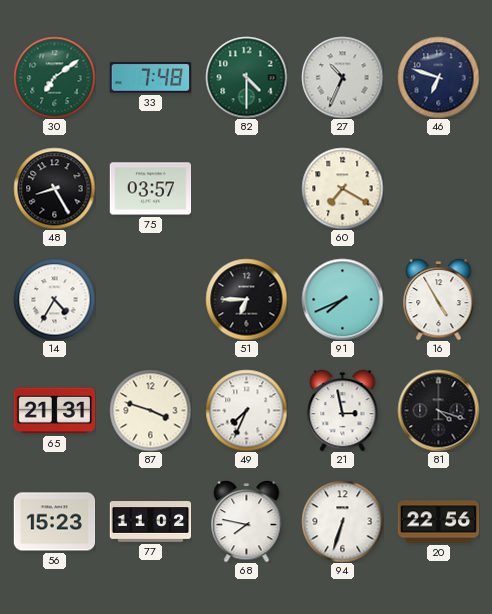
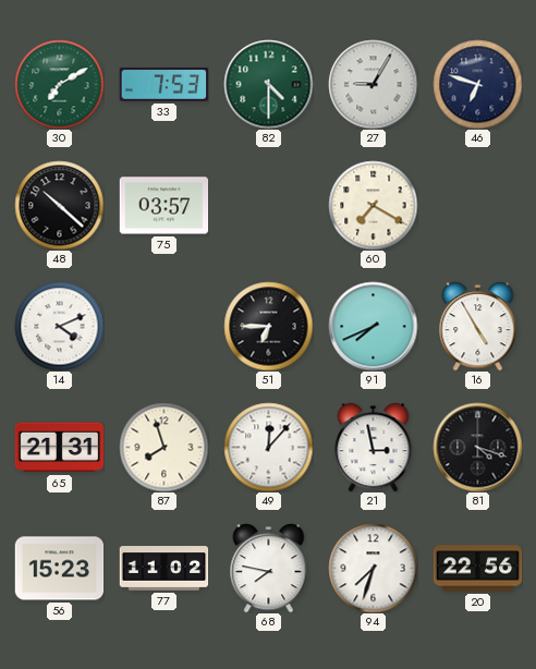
30: 7:09 -> 7:10
33: 7:48 -> 7:53
27: 10:34 -> 9:05
48: 8:25 -> 10:22
14: 4:35 -> 4:11
87: 3:48 -> 7:57
49: 7:34 -> 12:07
94: 6:33 -> 7:33
